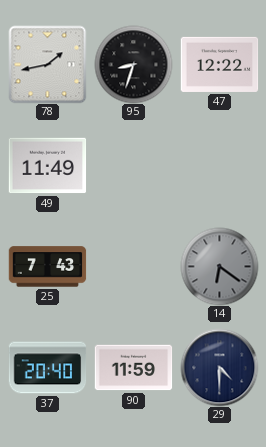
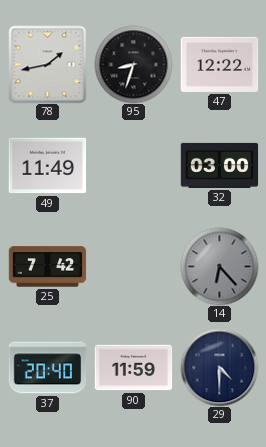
32: none -> 03:00
25: 7:43 -> 7:42
14: 6:21 -> 6:23
